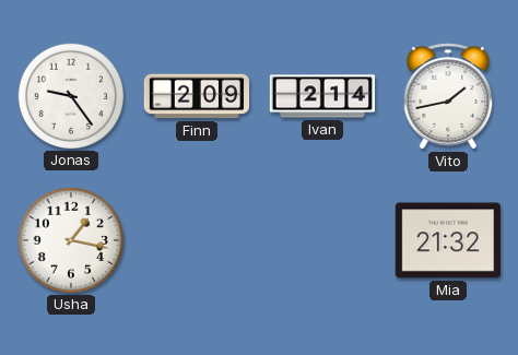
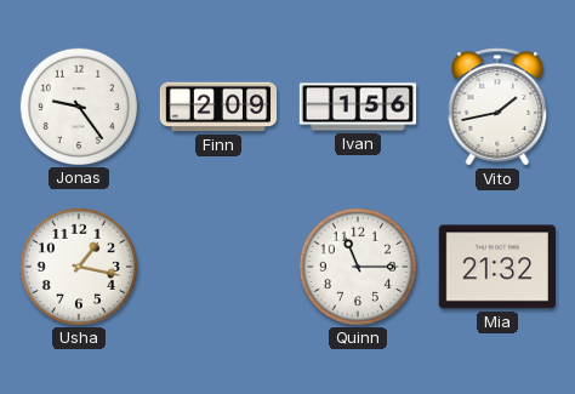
Ivan: 2:14 -> 1:56
Quinn: none -> 11:15
